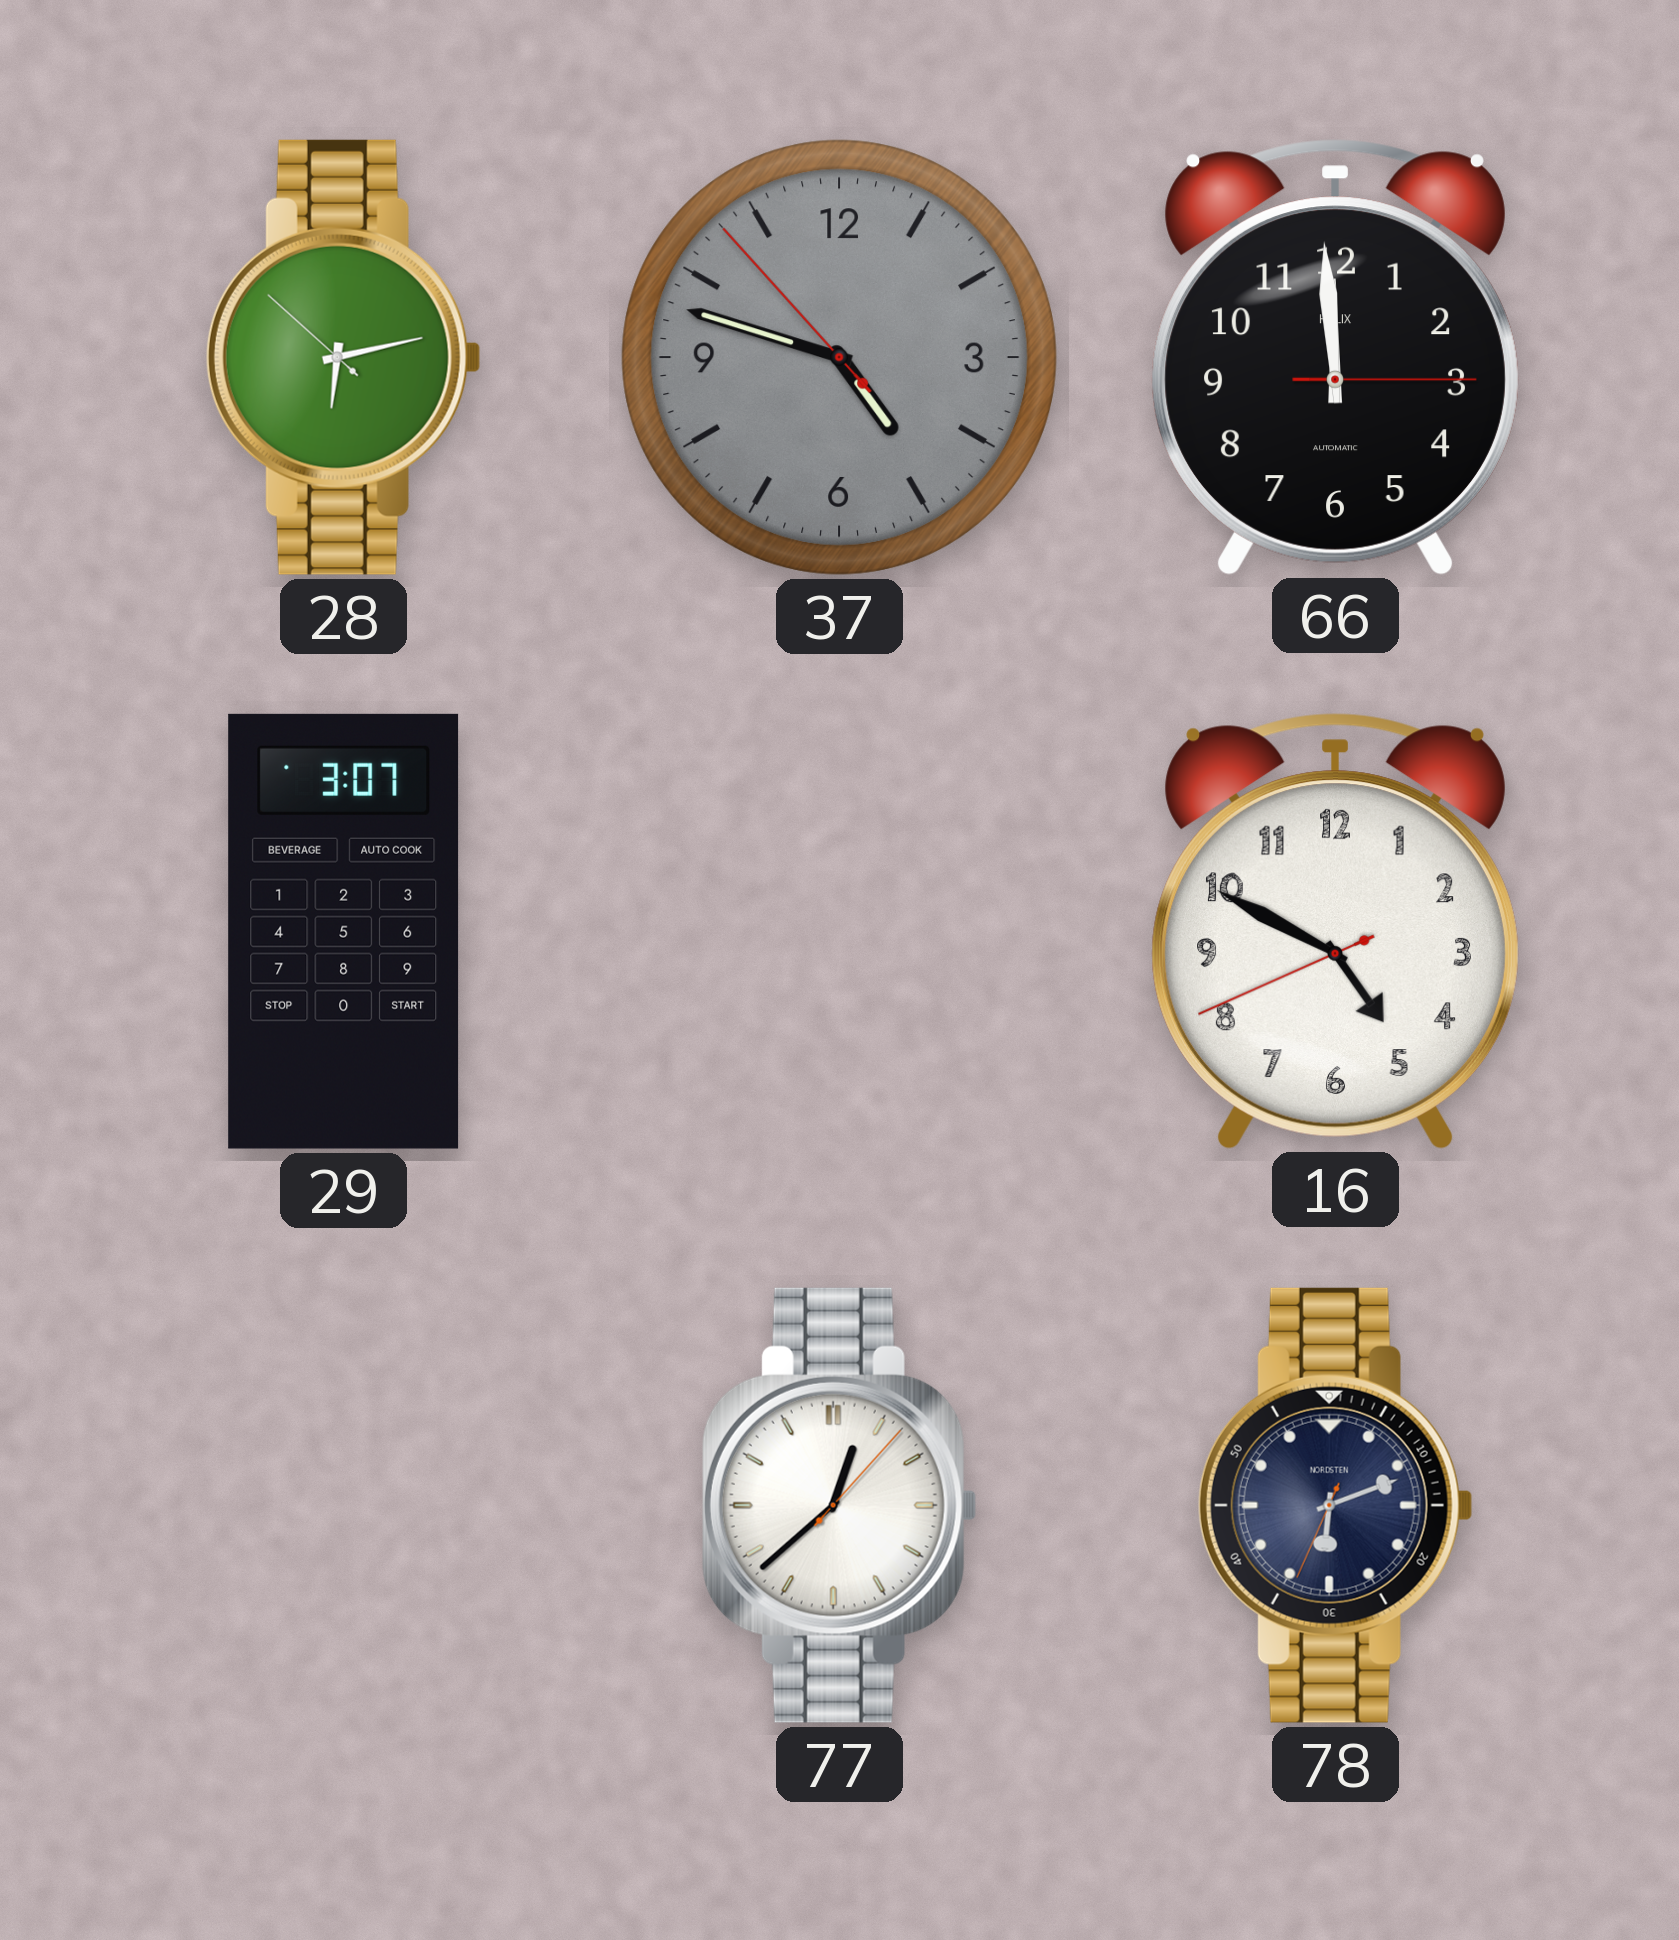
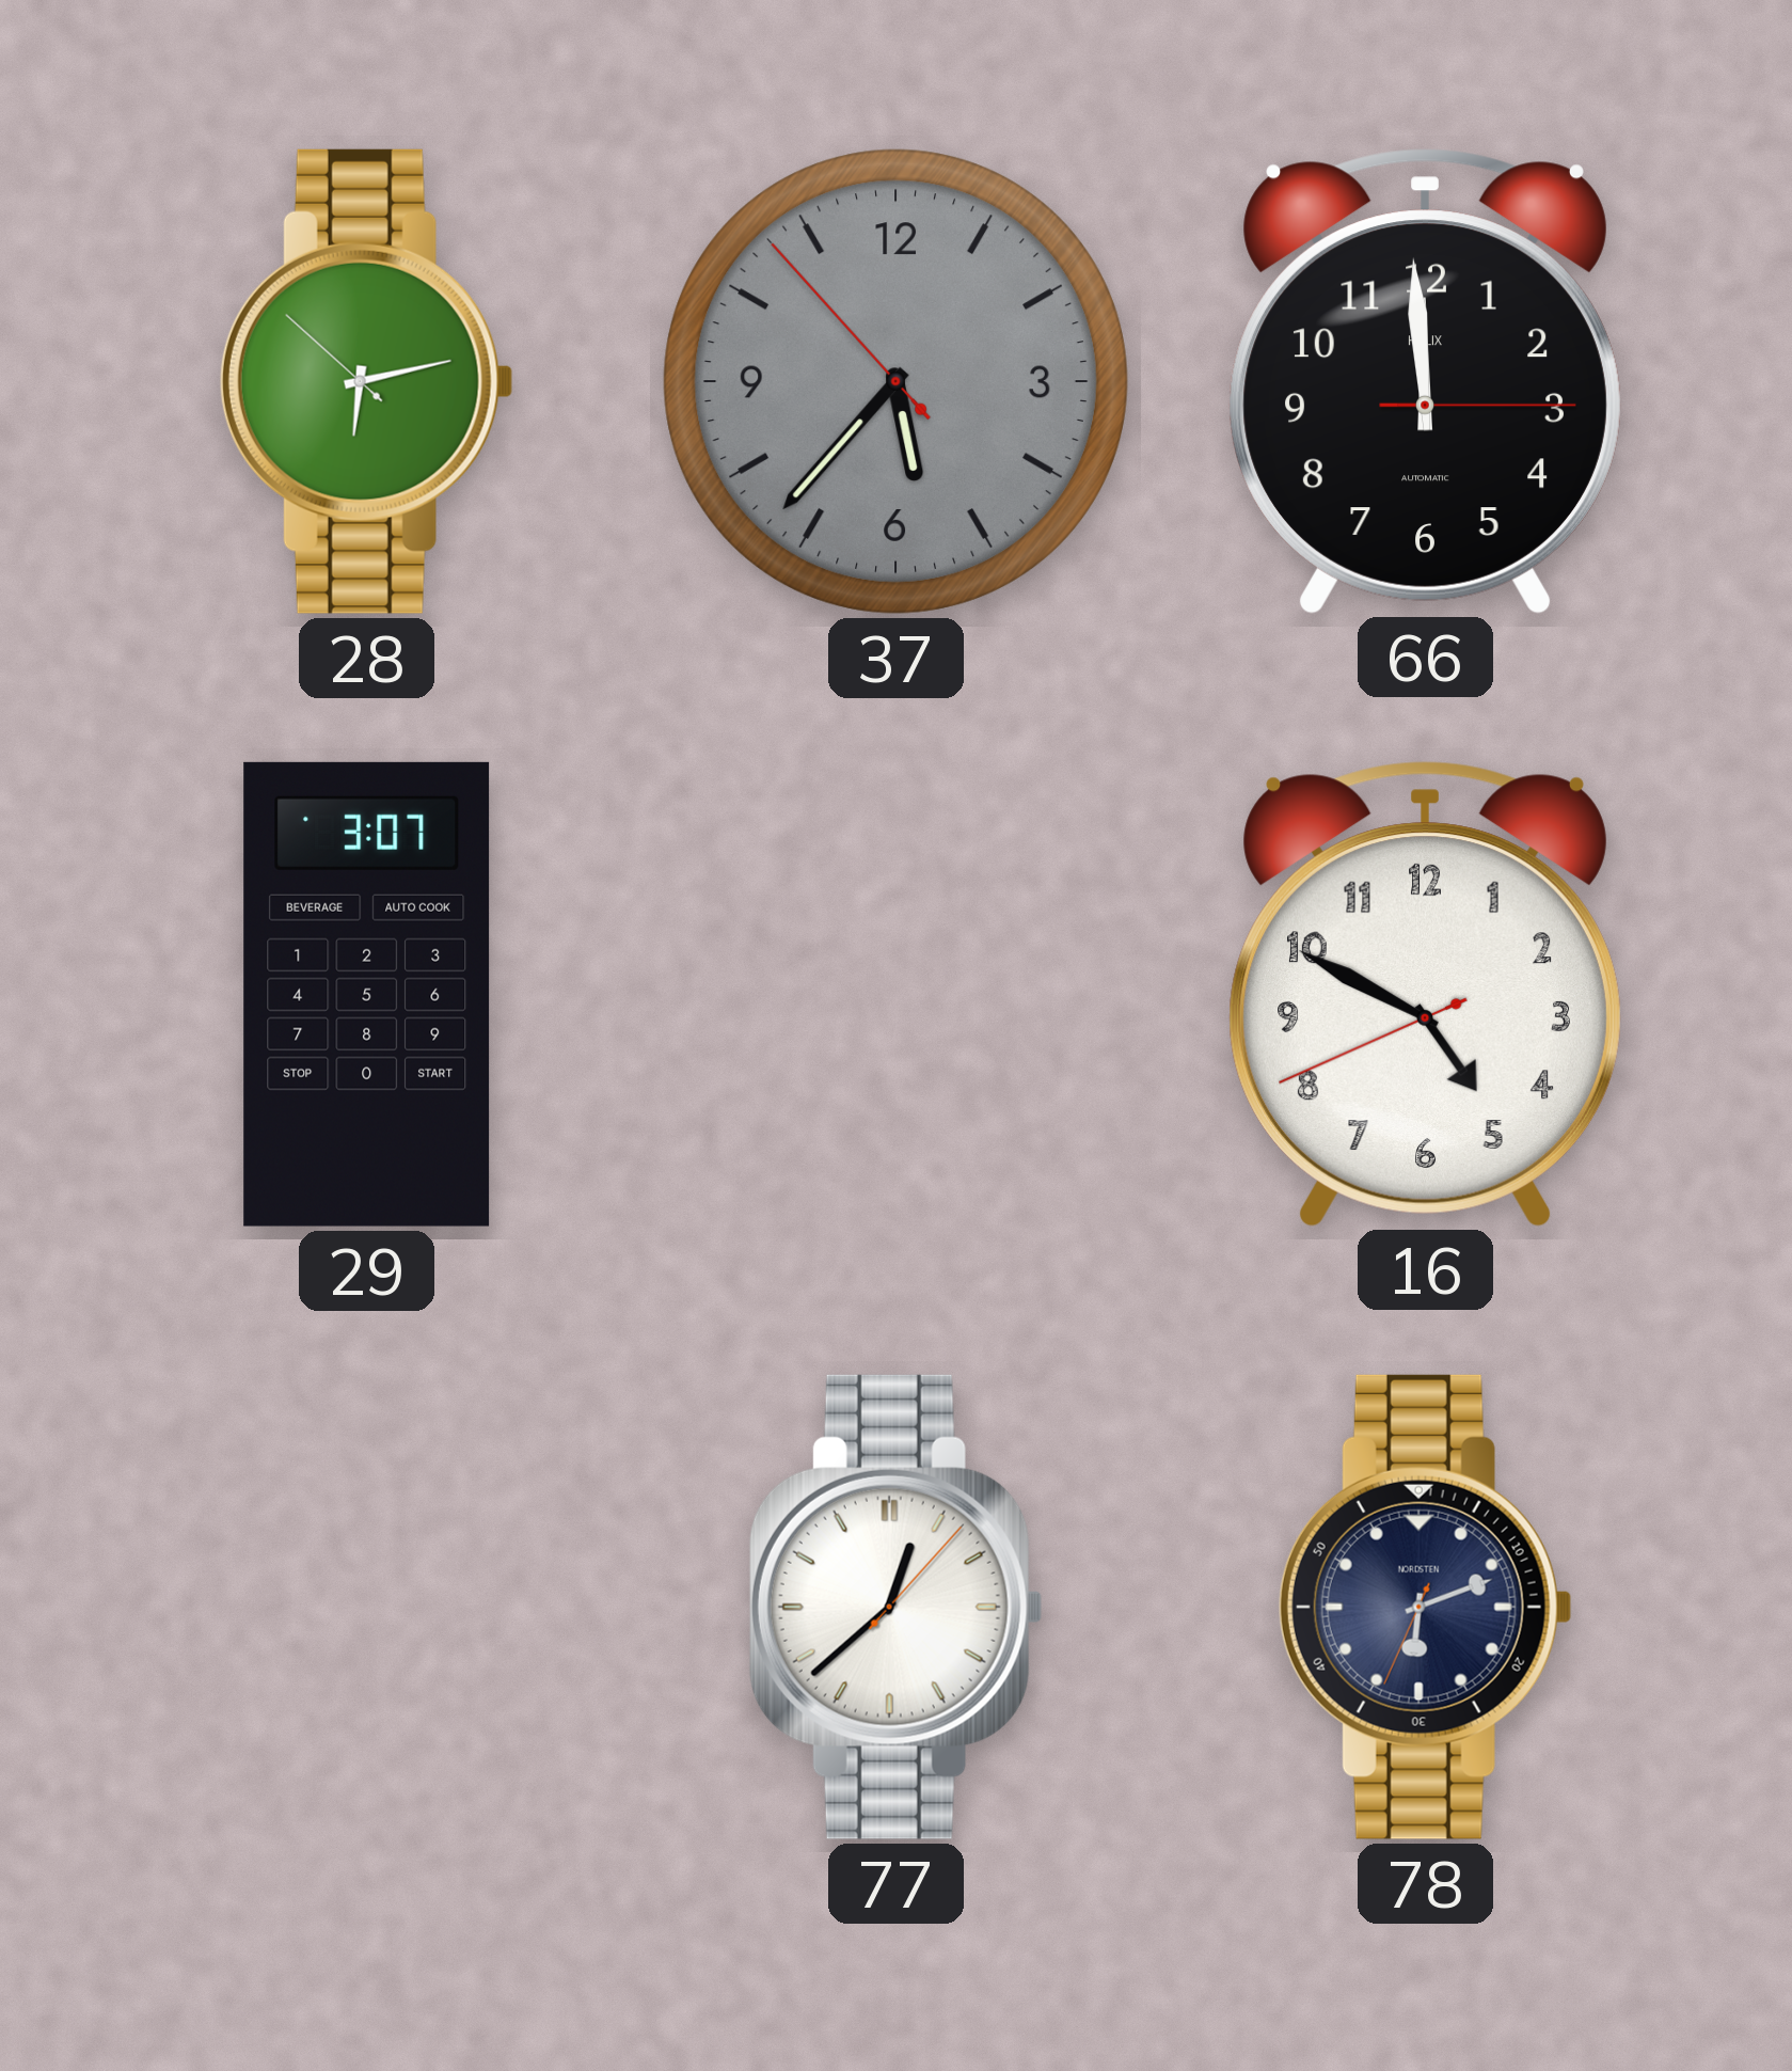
37: 4:47 -> 5:36
